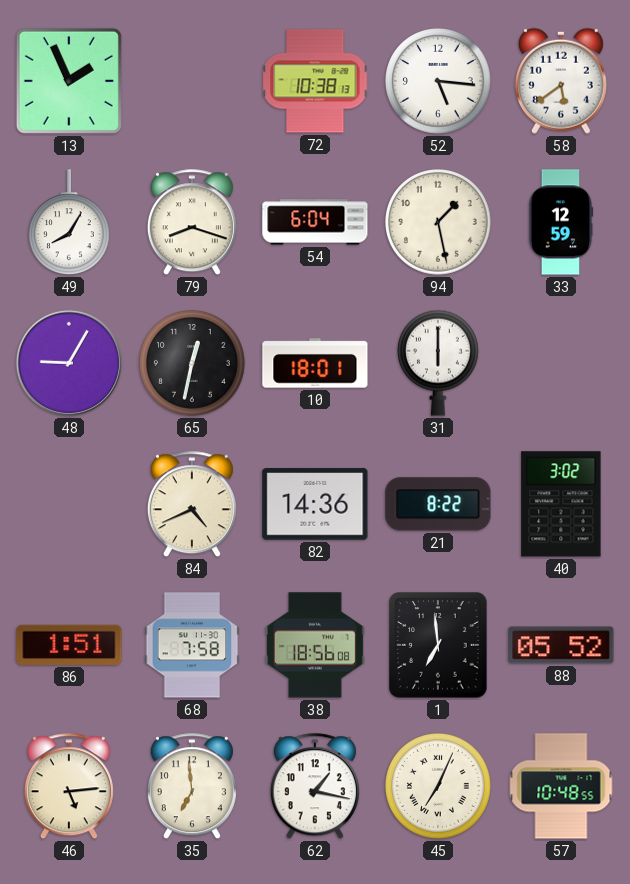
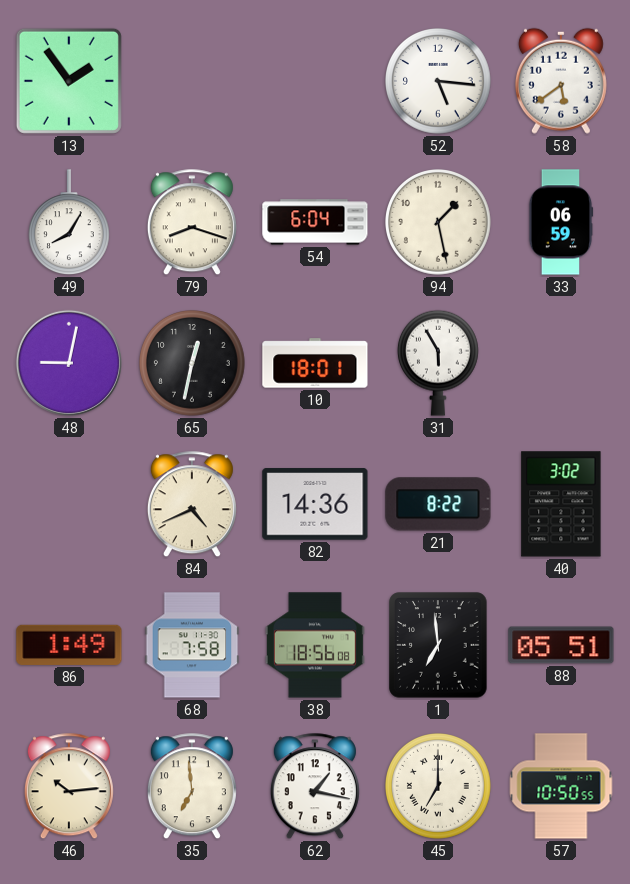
13: 1:56 -> 1:54
72: 10:38 -> none
33: 12:59 -> 06:59
48: 9:05 -> 9:02
31: 6:00 -> 5:55
86: 1:51 -> 1:49
88: 05:52 -> 05:51
46: 5:14 -> 10:14
45: 7:04 -> 7:00
57: 10:48 -> 10:50
